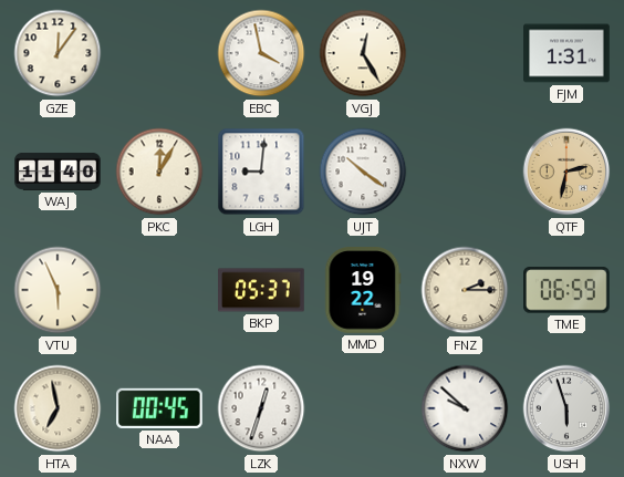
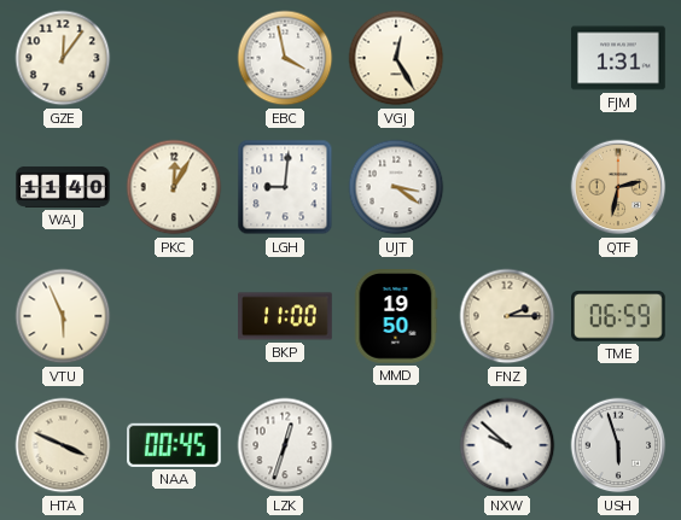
UJT: 10:21 -> 3:21
BKP: 05:37 -> 11:00
MMD: 19:22 -> 19:50
HTA: 6:58 -> 3:49
